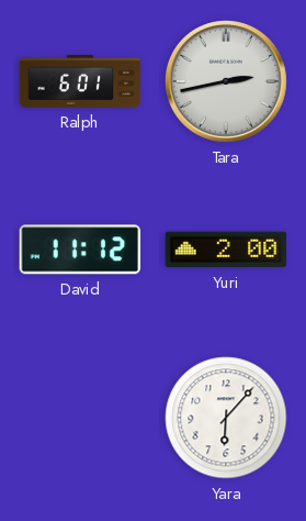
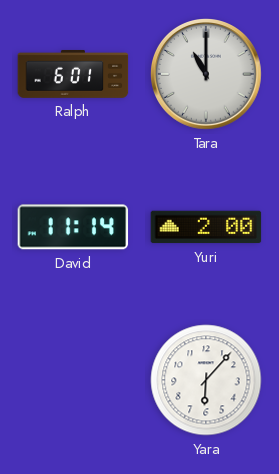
Tara: 2:43 -> 11:00
David: 11:12 -> 11:14
